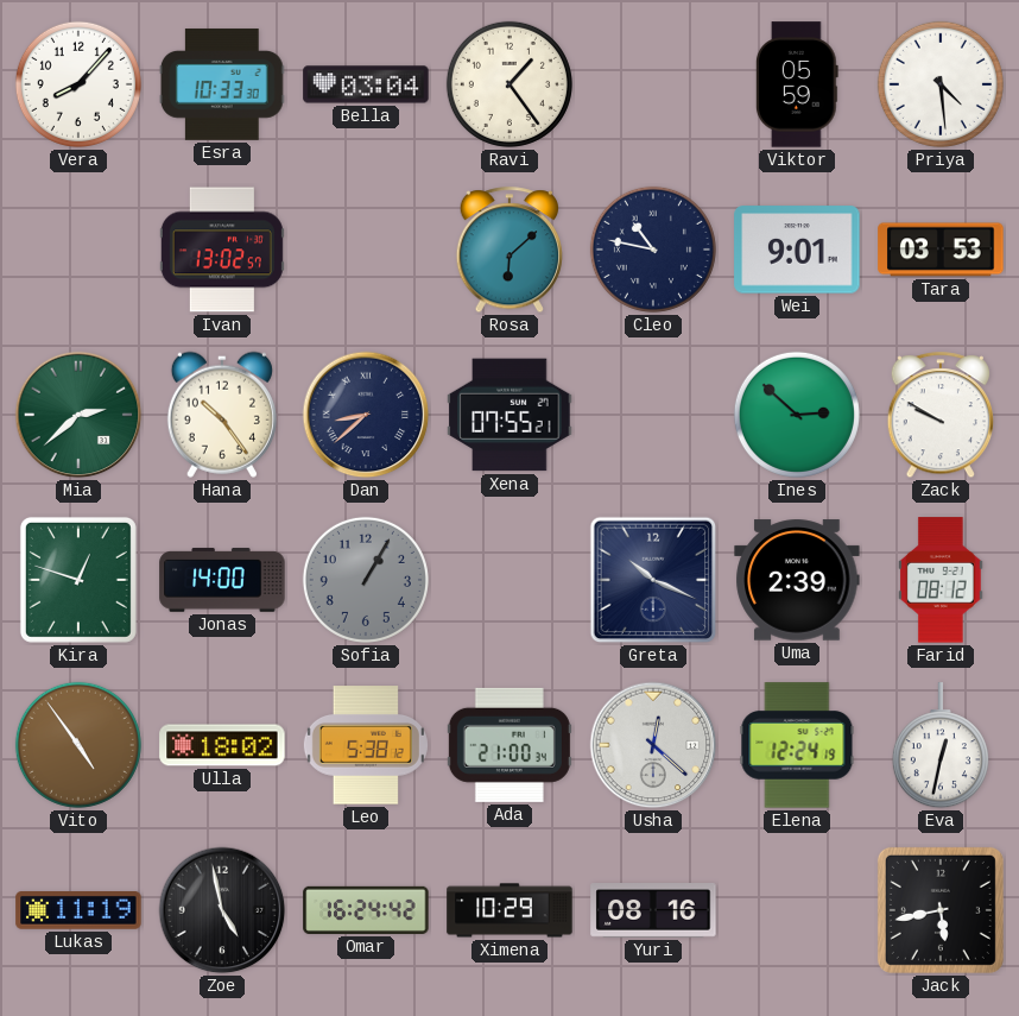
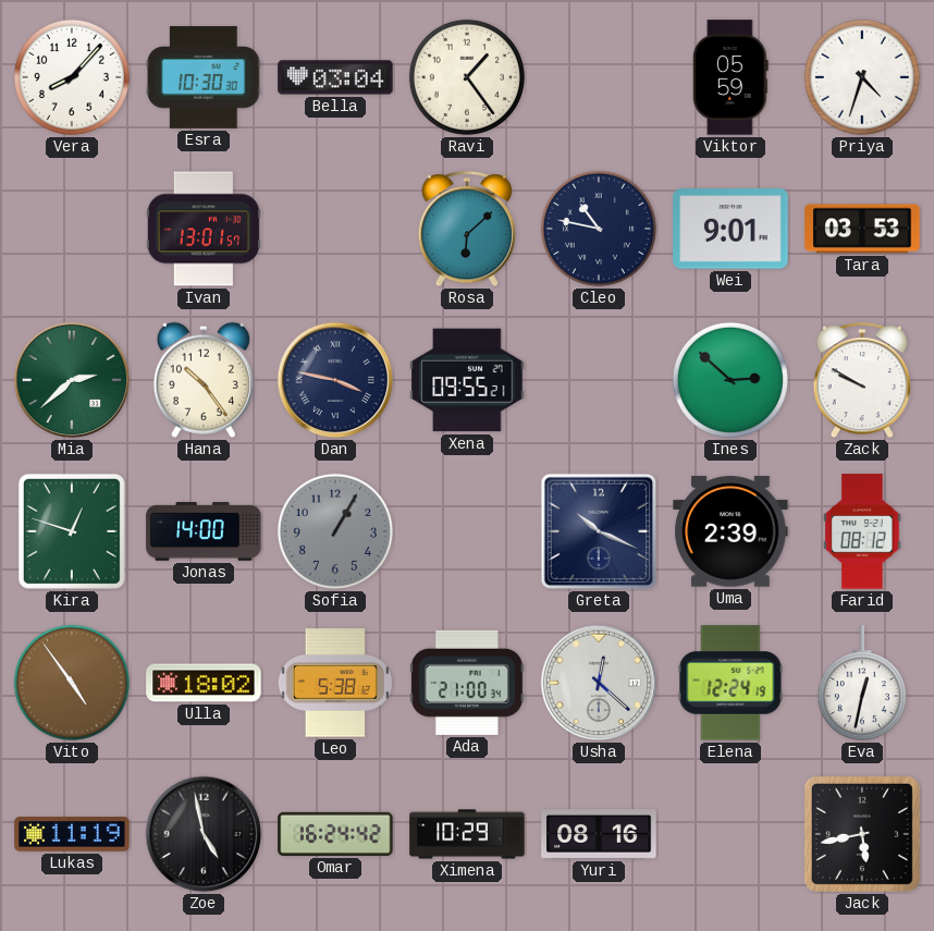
Esra: 10:33 -> 10:30
Priya: 4:29 -> 4:33
Ivan: 13:02 -> 13:01
Dan: 8:38 -> 3:47
Xena: 07:55 -> 09:55
